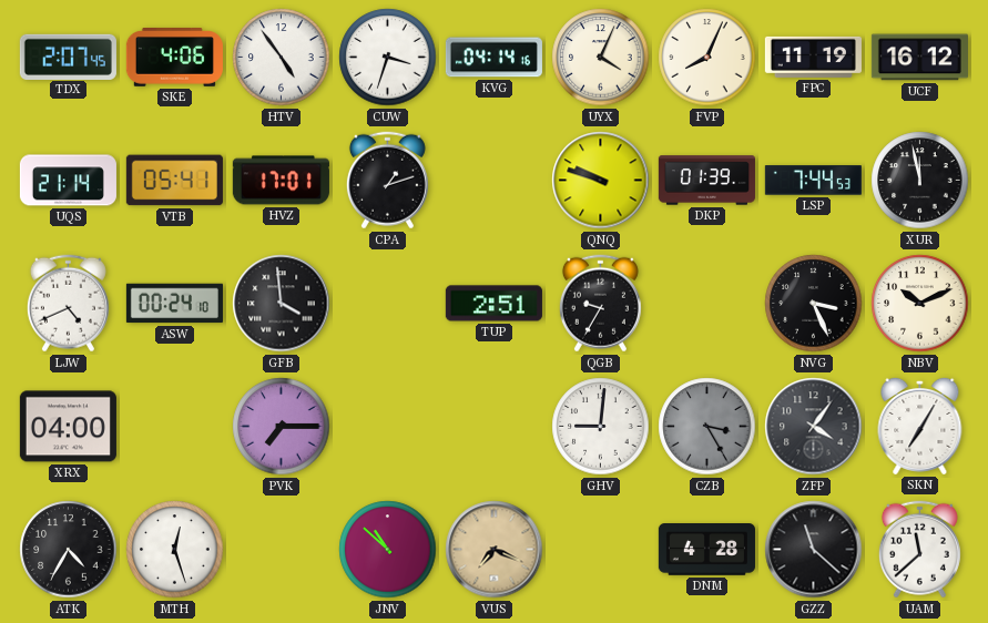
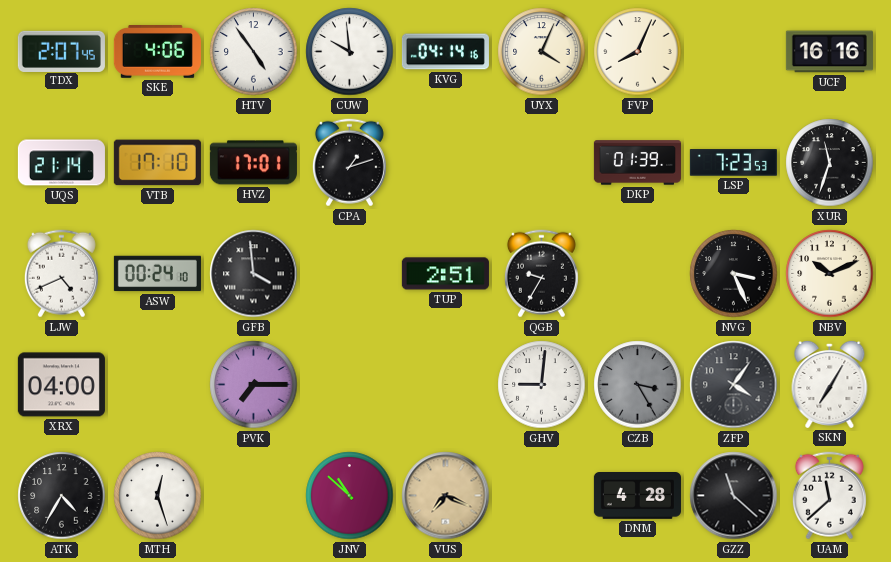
CUW: 3:33 -> 9:59
FPC: 11:19 -> none
UCF: 16:12 -> 16:16
VTB: 05:41 -> 17:10
QNQ: 9:48 -> none
LSP: 7:44 -> 7:23
XUR: 11:58 -> 11:33
